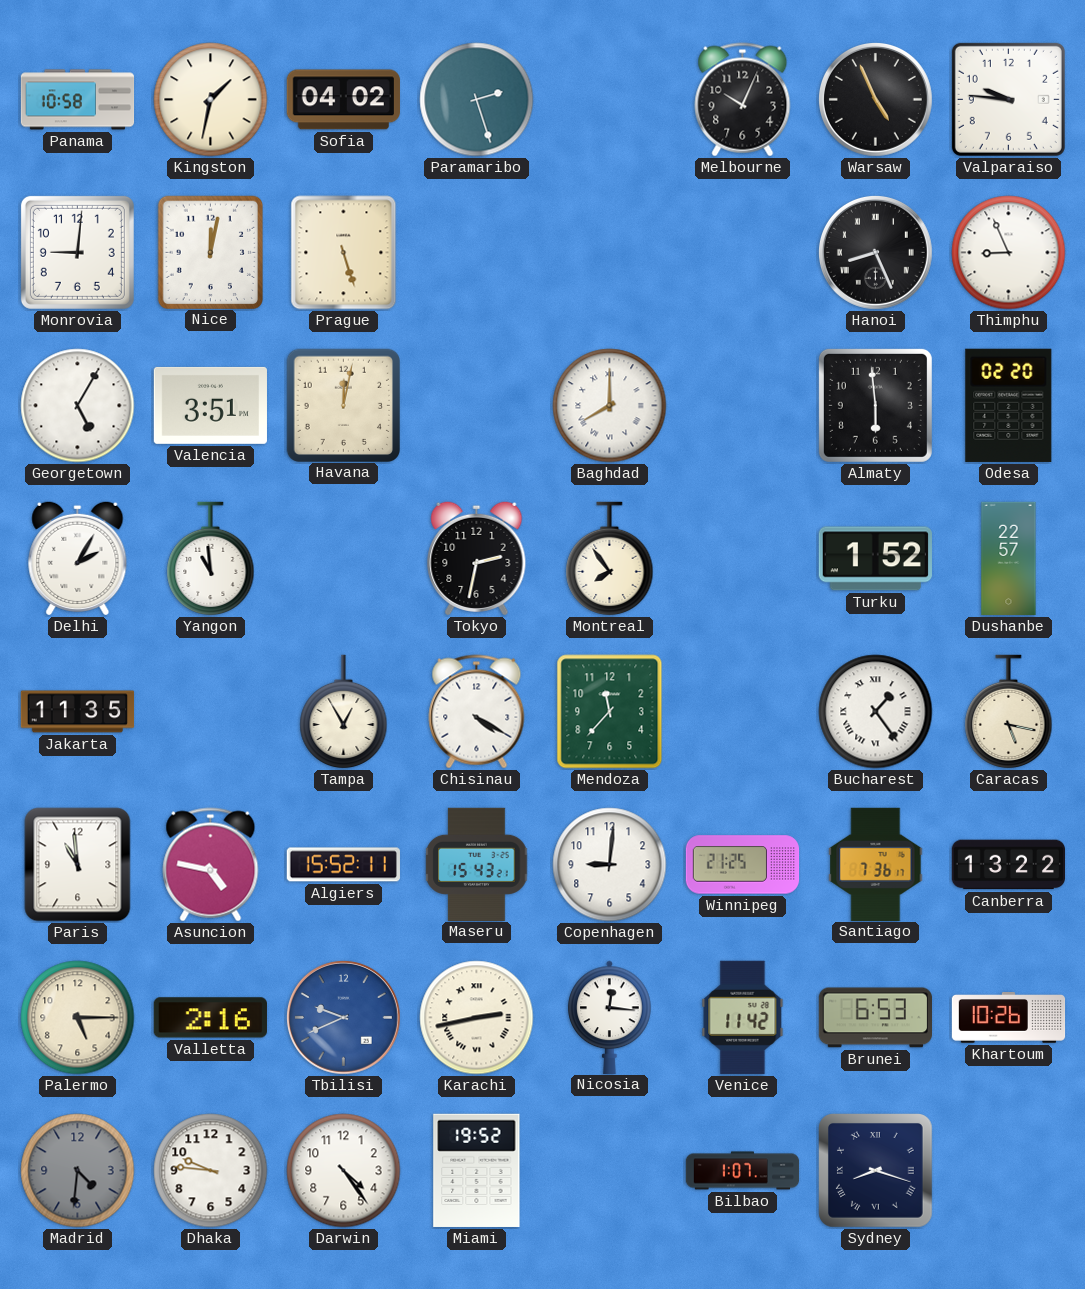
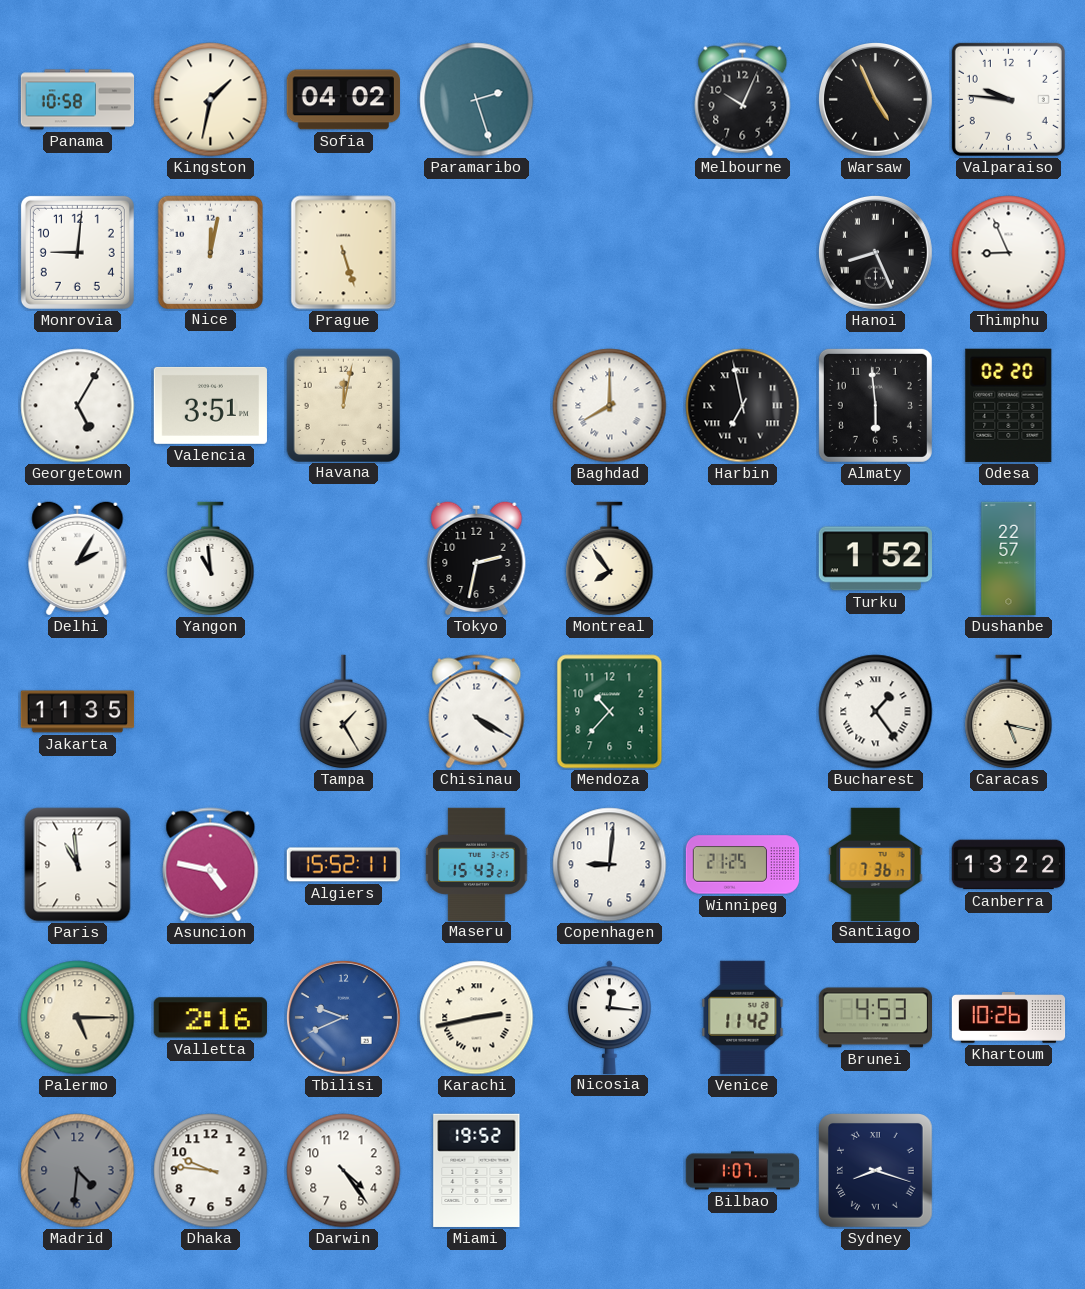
Harbin: none -> 6:58
Tampa: 12:55 -> 1:25
Mendoza: 11:37 -> 10:37
Brunei: 6:53 -> 4:53
